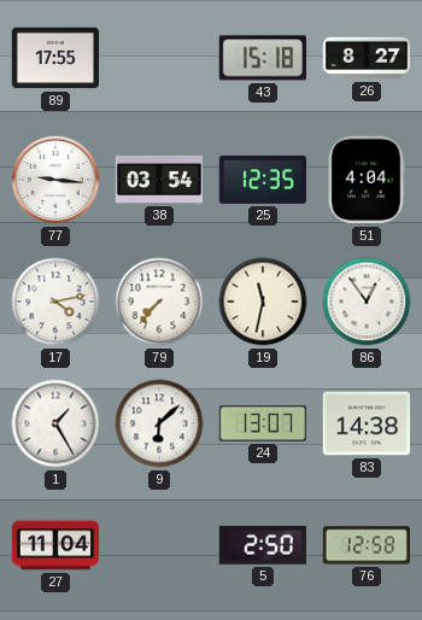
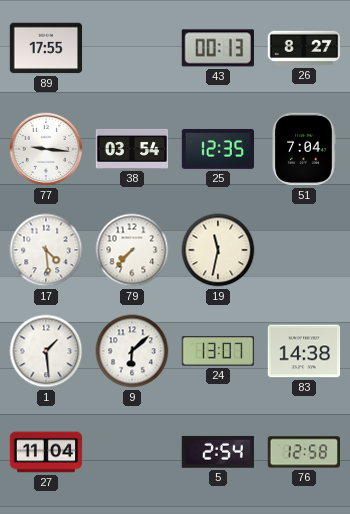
43: 15:18 -> 00:13
51: 4:04 -> 7:04
17: 4:13 -> 4:29
86: 12:54 -> none
1: 1:25 -> 1:29
5: 2:50 -> 2:54
